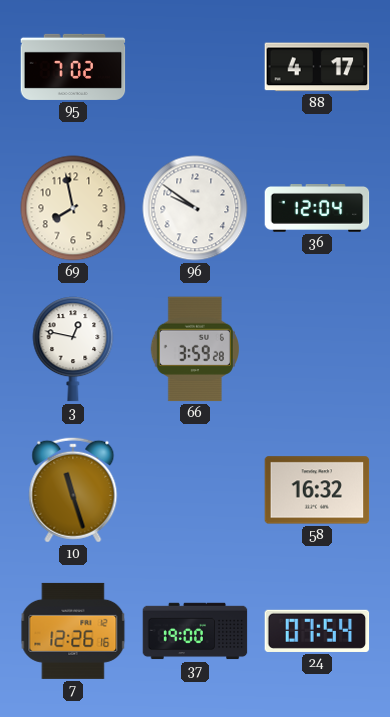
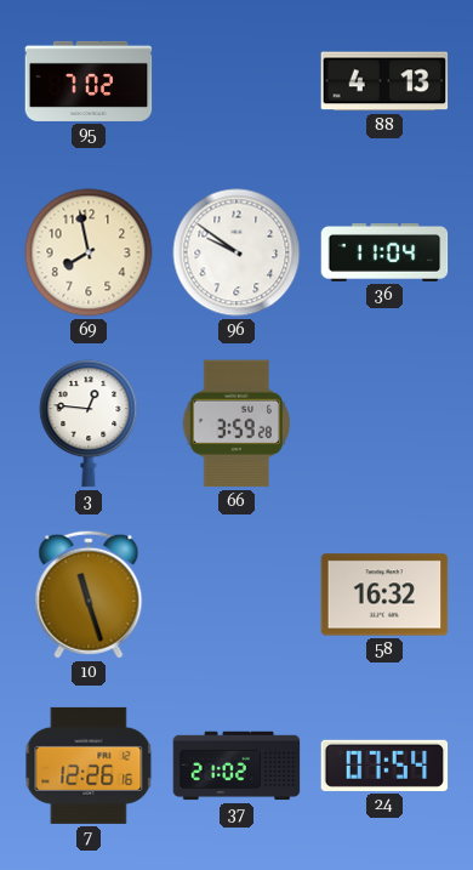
88: 4:17 -> 4:13
36: 12:04 -> 11:04
3: 12:47 -> 12:46
37: 19:00 -> 21:02
